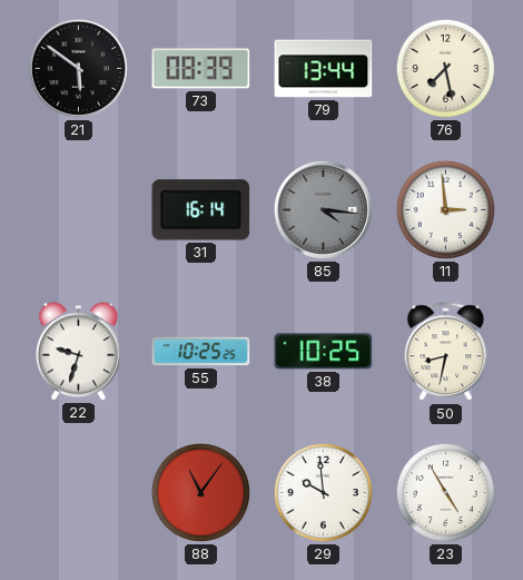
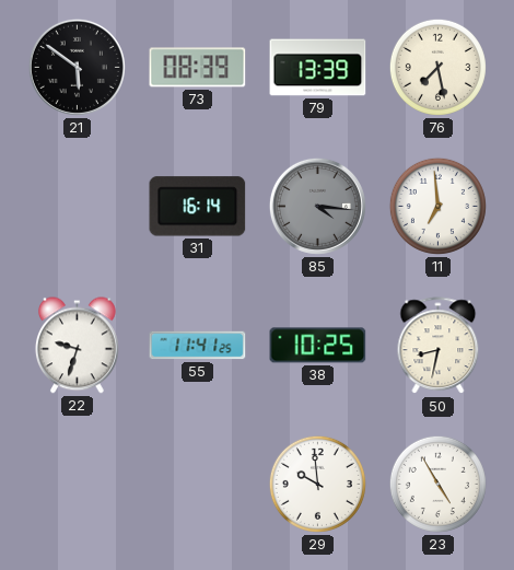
79: 13:44 -> 13:39
11: 2:59 -> 6:59
55: 10:25 -> 11:41
88: 11:06 -> none
